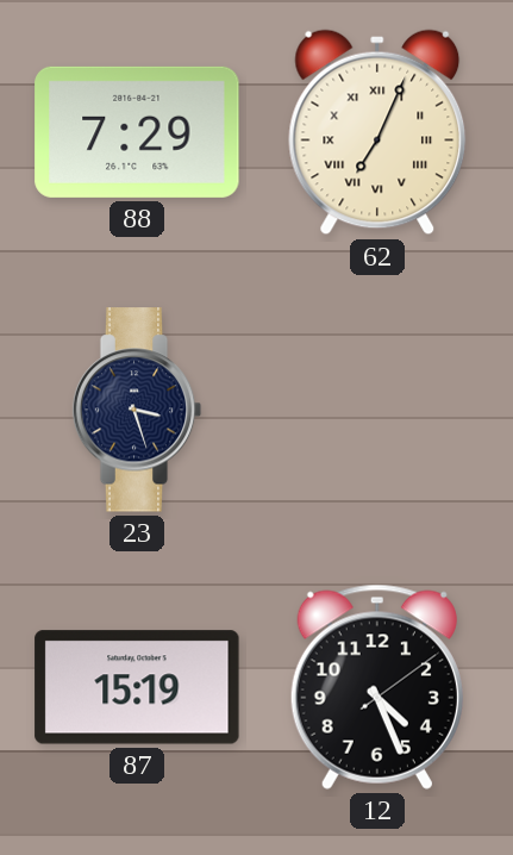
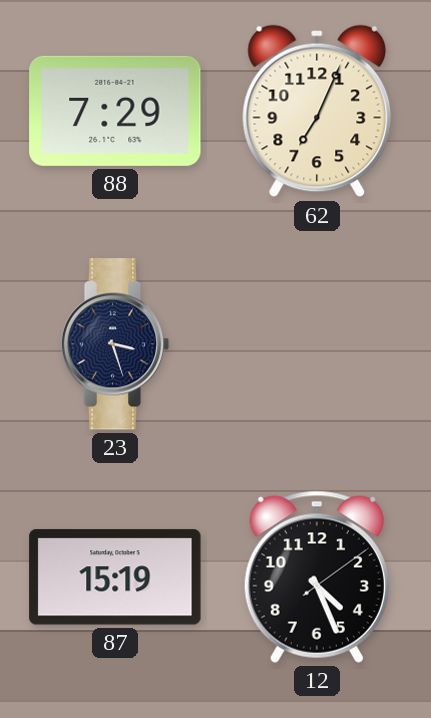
62 numerals: Roman -> Arabic
